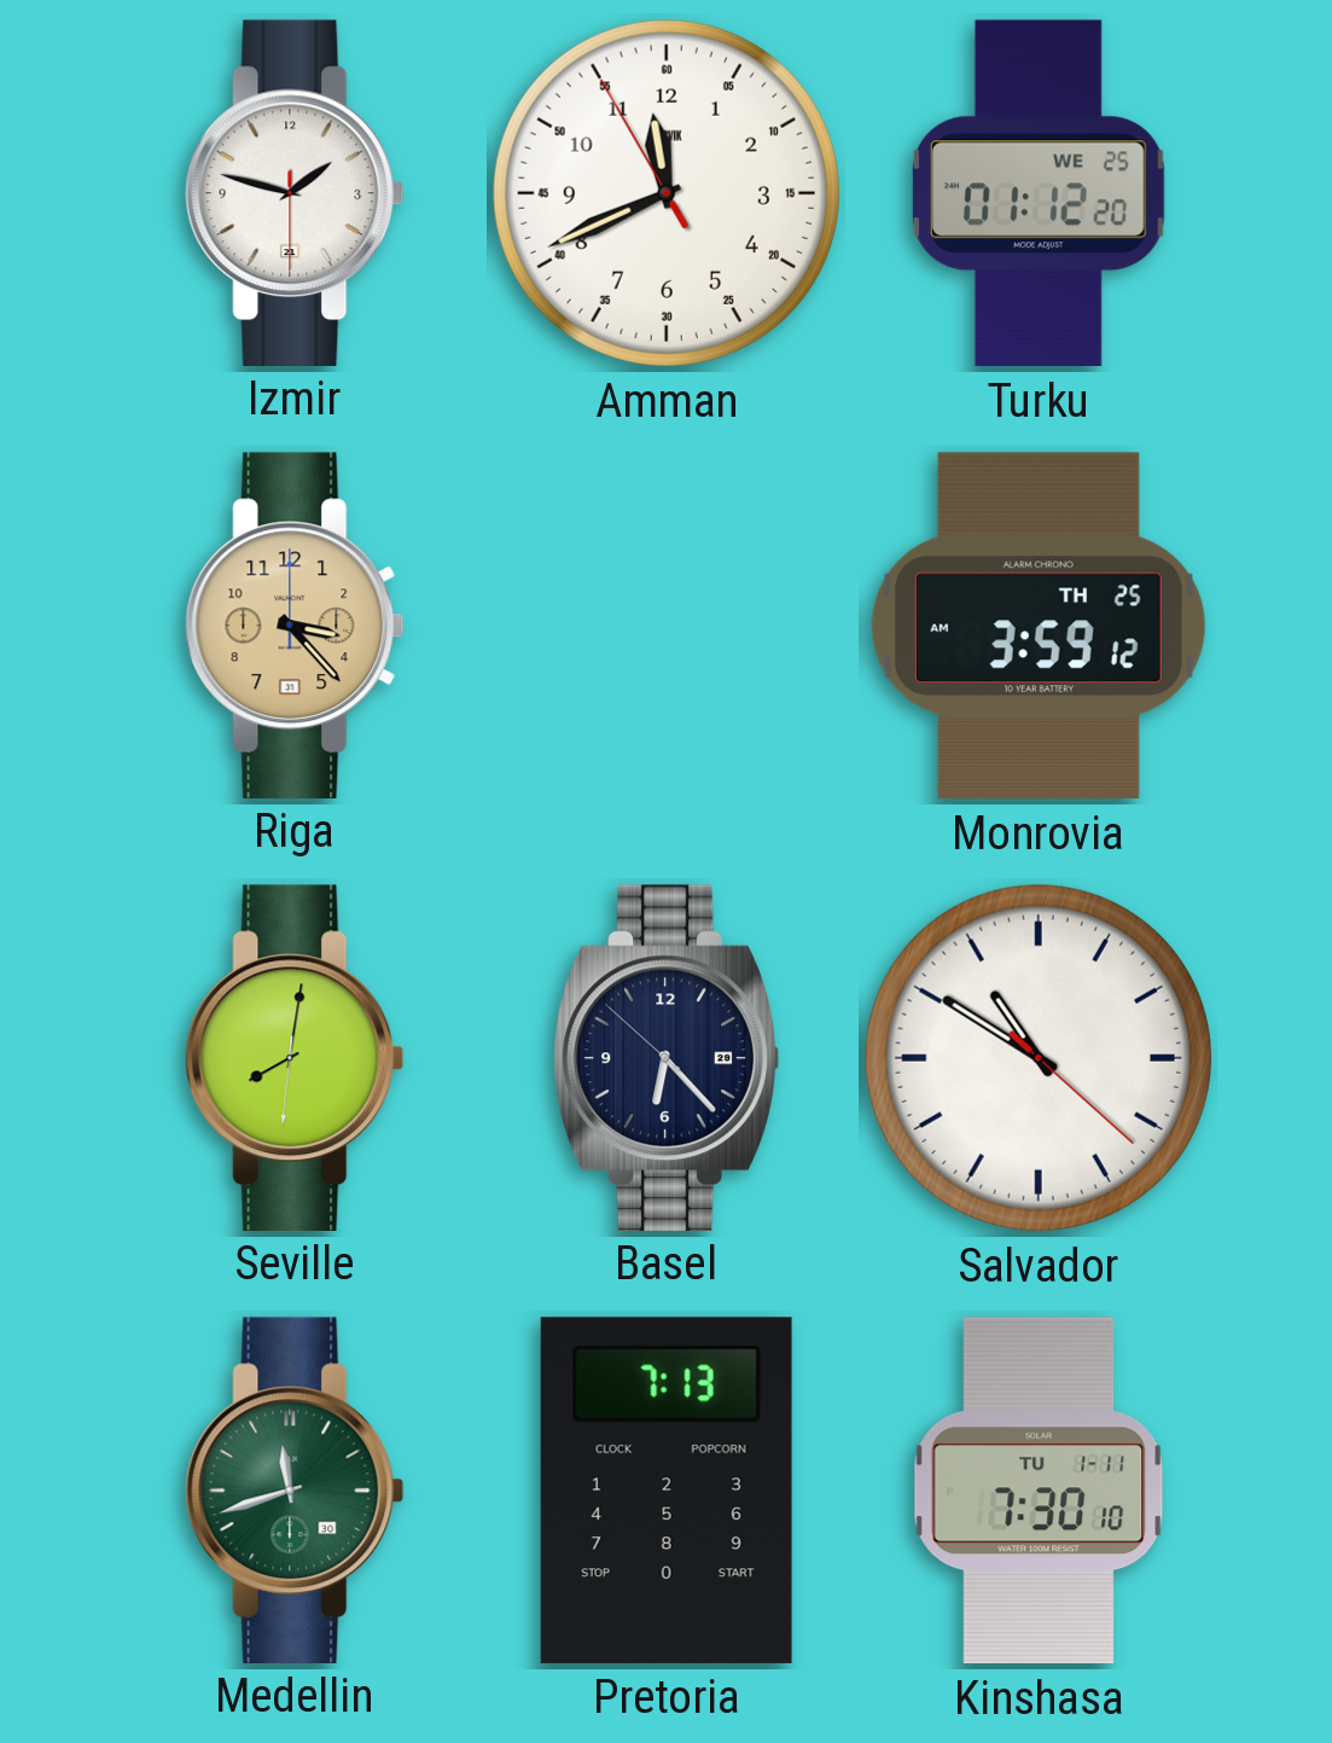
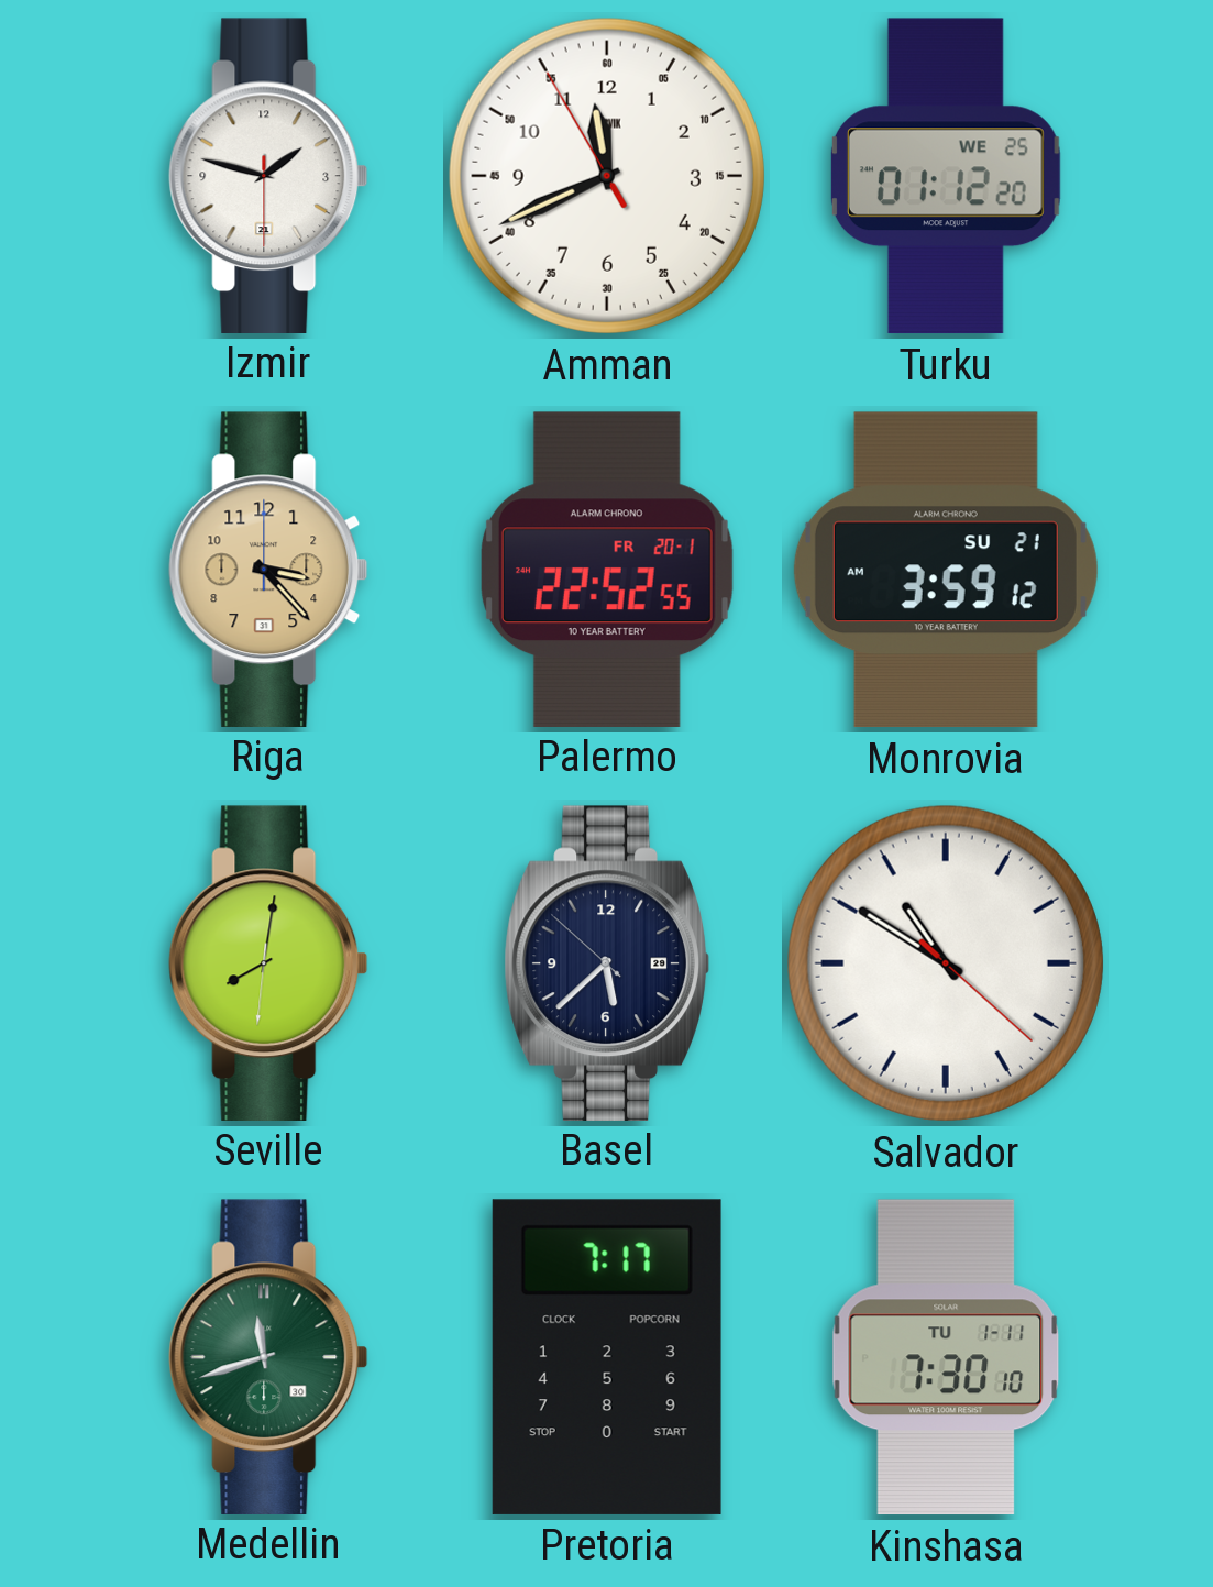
Palermo: none -> 22:52
Monrovia date: TH 25 -> SU 21
Basel: 6:22 -> 5:37
Pretoria: 7:13 -> 7:17
